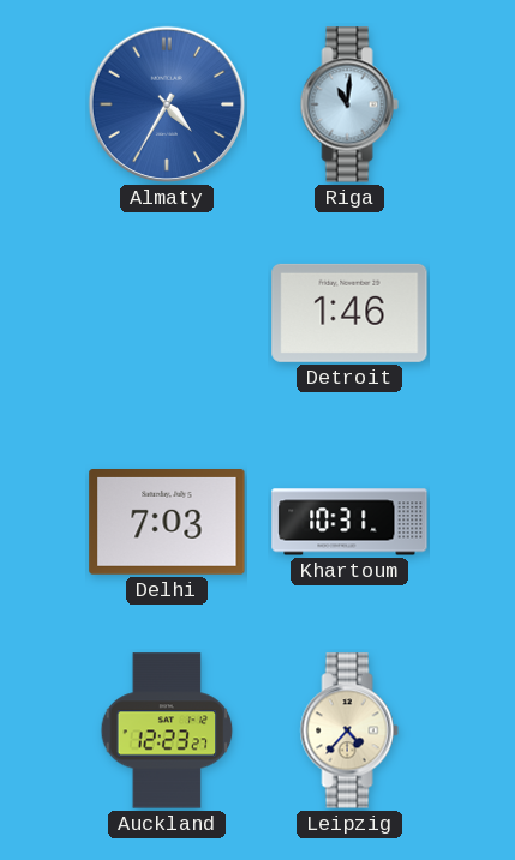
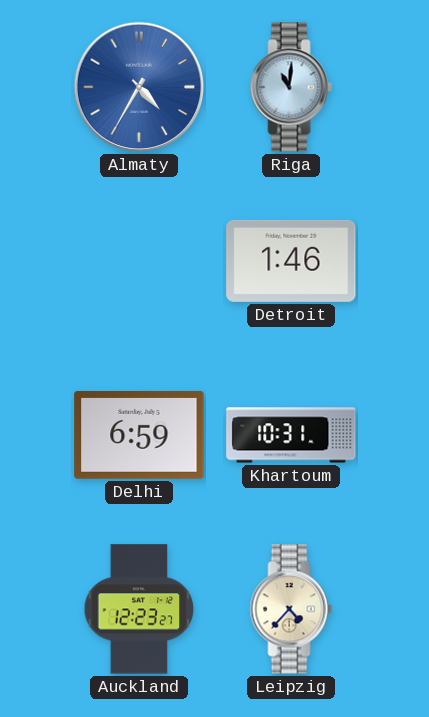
Delhi: 7:03 -> 6:59
